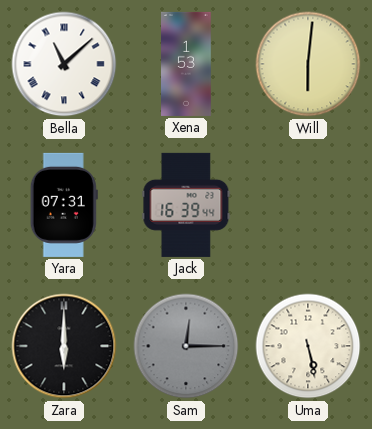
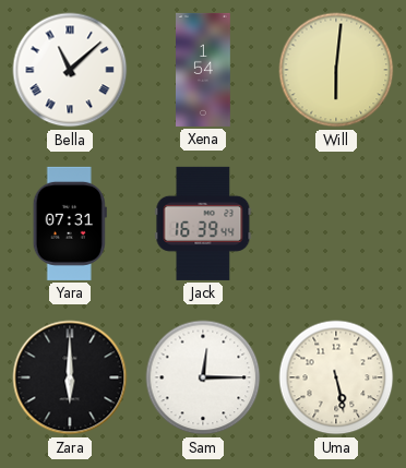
Xena: 1:53 -> 1:54
Sam dial: grey -> white
